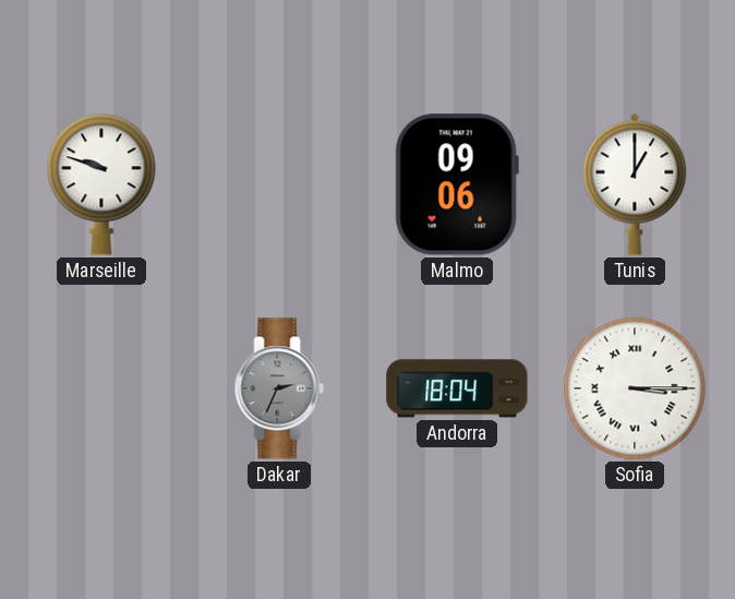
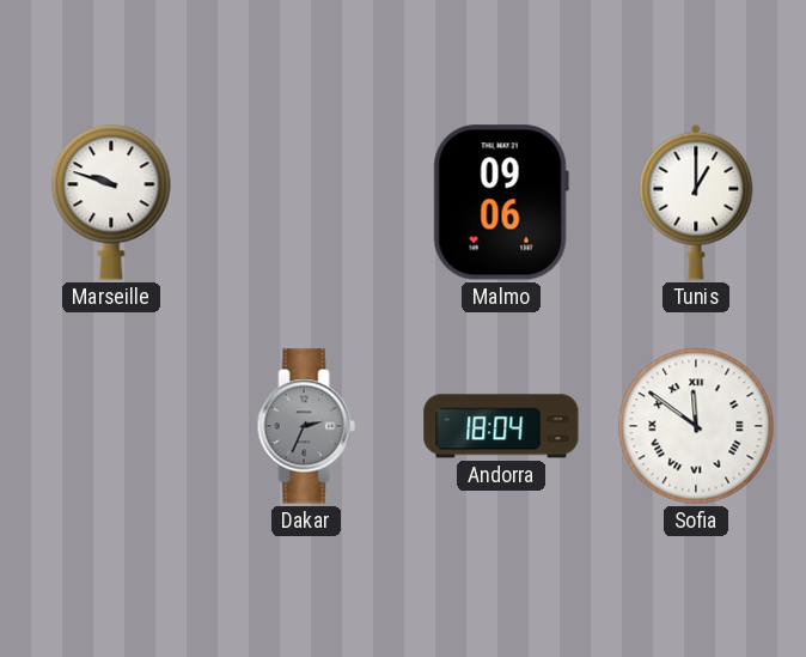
Sofia: 3:15 -> 11:51
